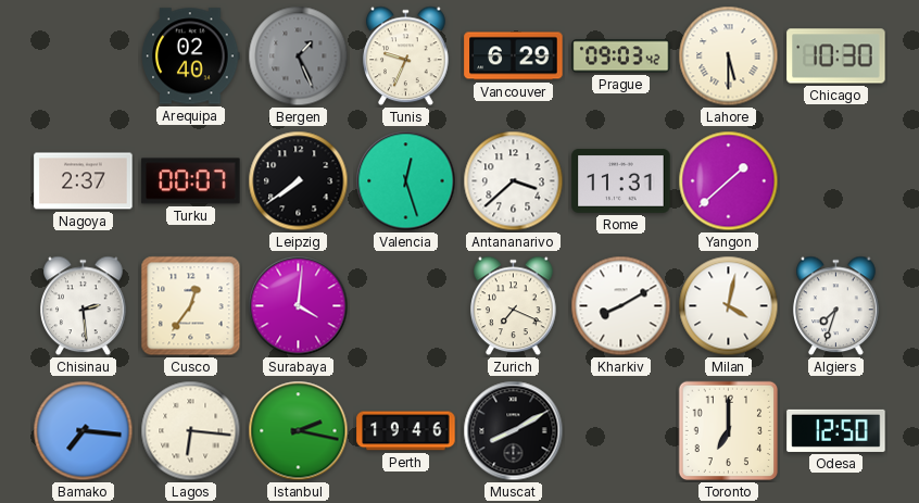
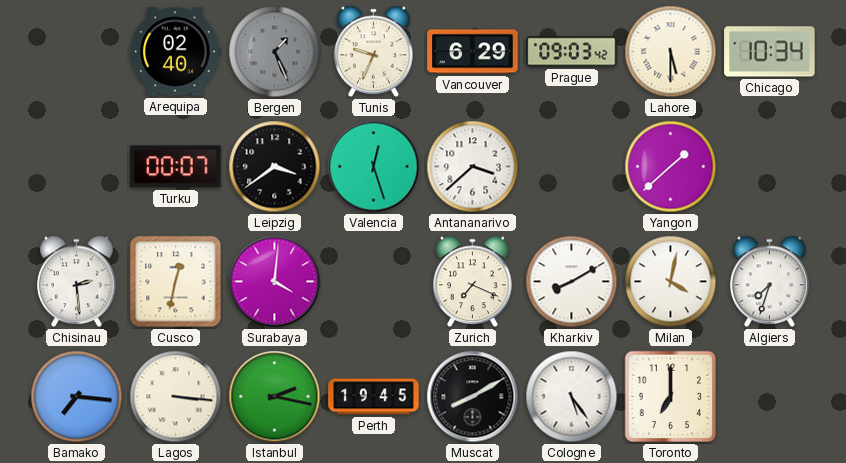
Chicago: 10:30 -> 10:34
Nagoya: 2:37 -> none
Leipzig: 7:39 -> 3:39
Rome: 11:31 -> none
Cusco: 12:36 -> 12:32
Lagos: 6:16 -> 3:16
Perth: 19:46 -> 19:45
Cologne: none -> 5:24
Odesa: 12:50 -> none
